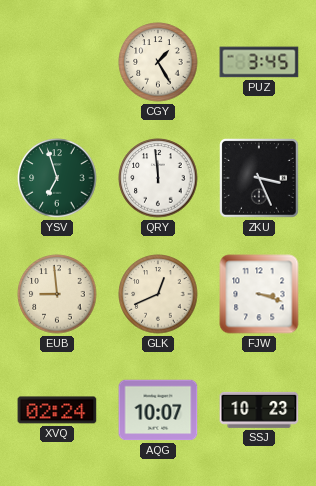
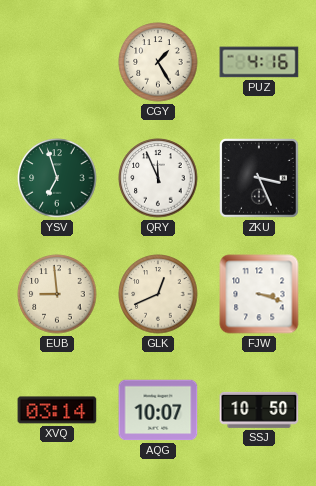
PUZ: 3:45 -> 4:16
QRY: 11:59 -> 11:56
XVQ: 02:24 -> 03:14
SSJ: 10:23 -> 10:50
